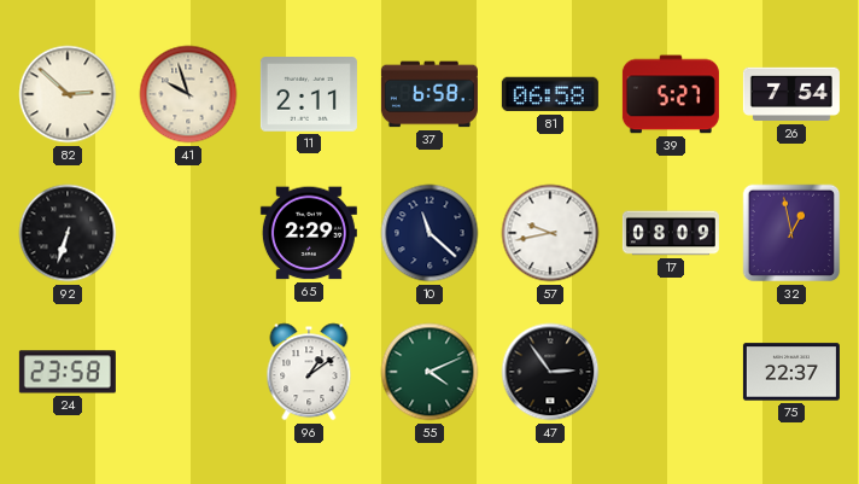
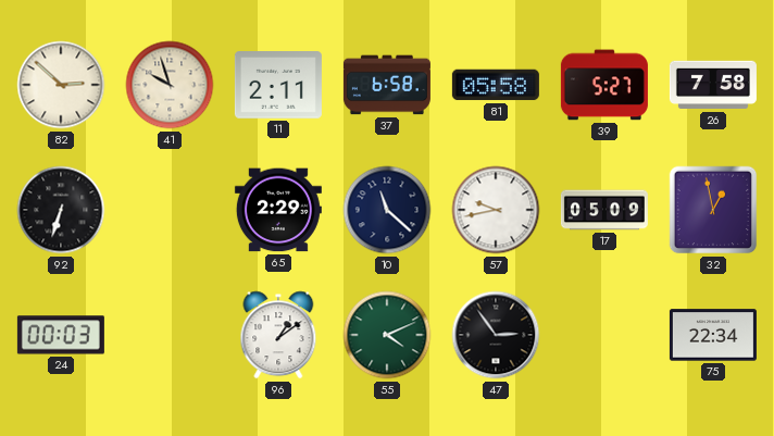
81: 06:58 -> 05:58
26: 7:54 -> 7:58
17: 08:09 -> 05:09
24: 23:58 -> 00:03
75: 22:37 -> 22:34
